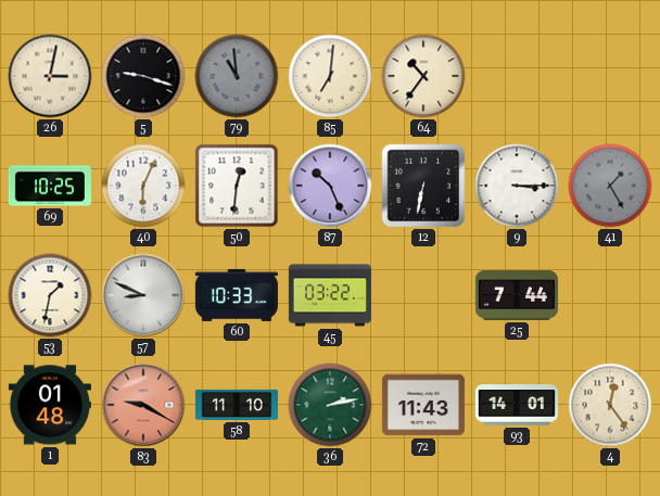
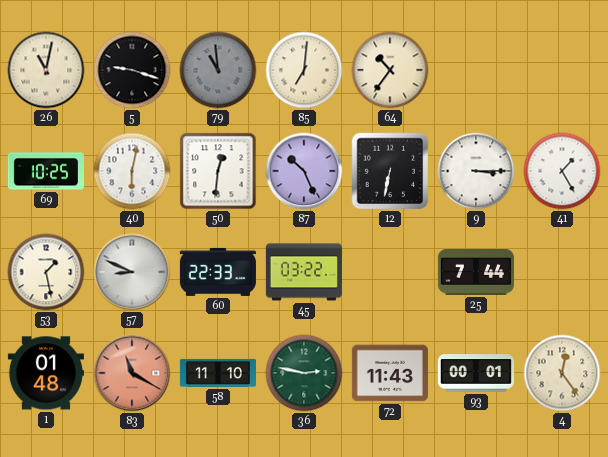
26: 3:02 -> 11:02
40: 6:04 -> 6:02
41 dial: grey -> white
53: 1:32 -> 1:28
60: 10:33 -> 22:33
83: 9:20 -> 11:20
36: 2:13 -> 2:47
93: 14:01 -> 00:01
